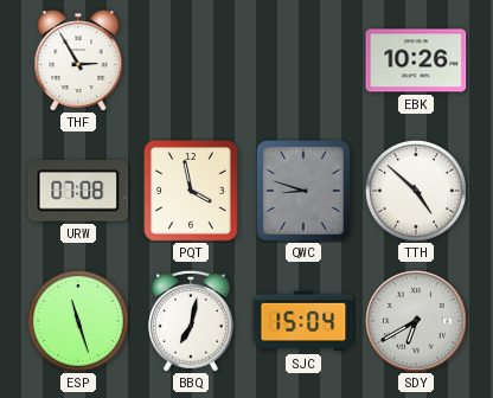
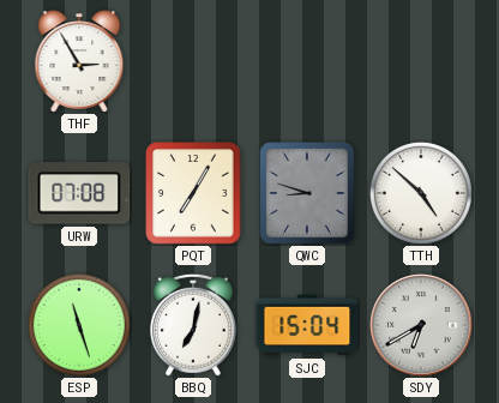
EBK: 10:26 -> none
PQT: 3:58 -> 7:05
